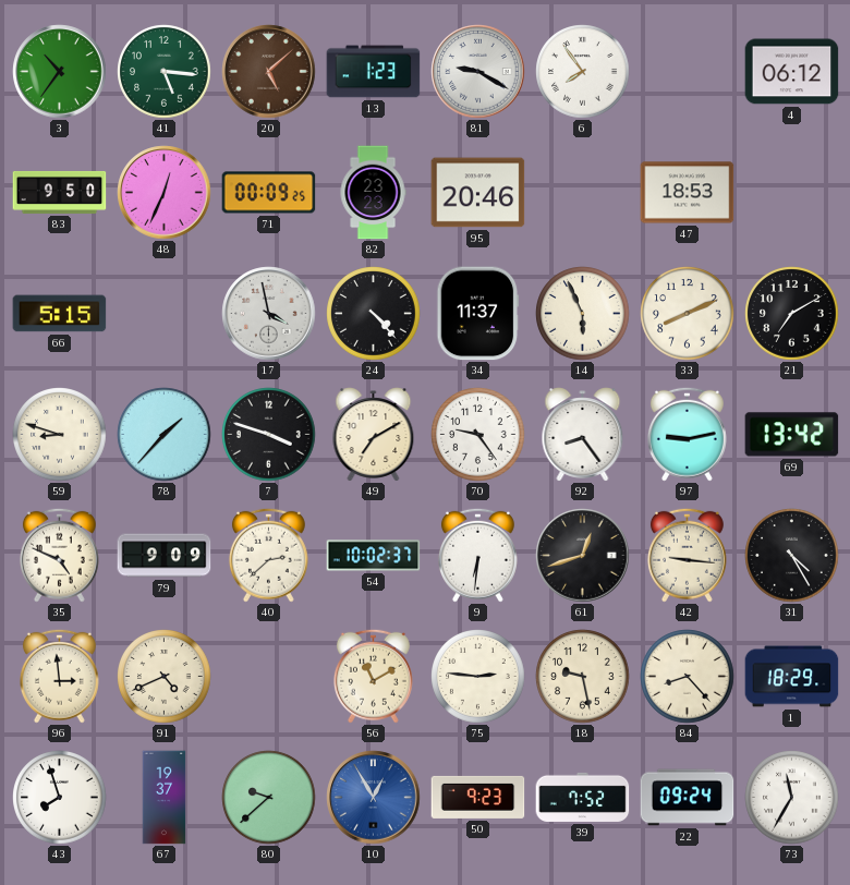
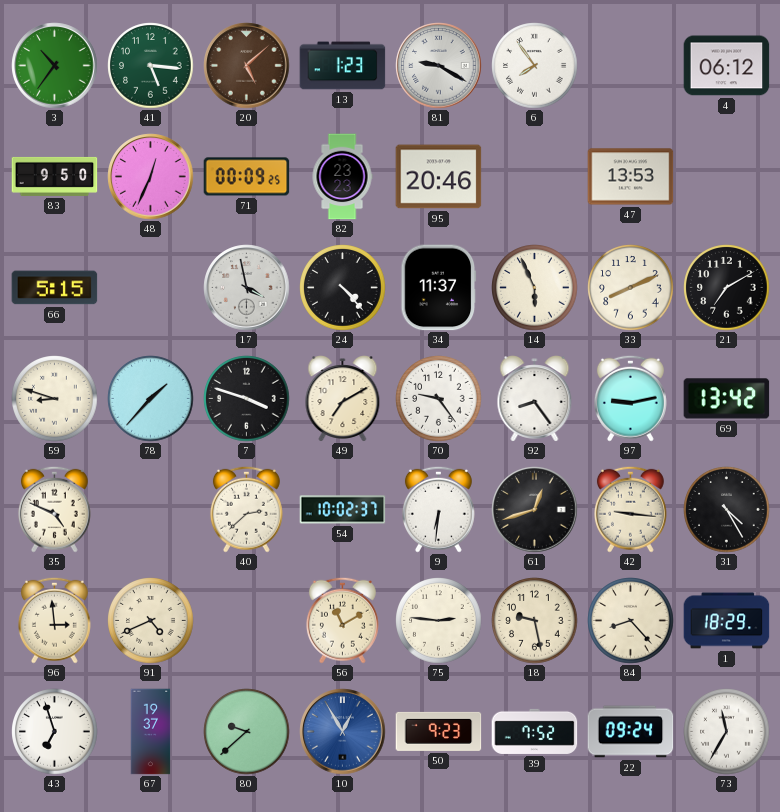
47: 18:53 -> 13:53
79: 9:09 -> none
43: 7:57 -> 6:57
